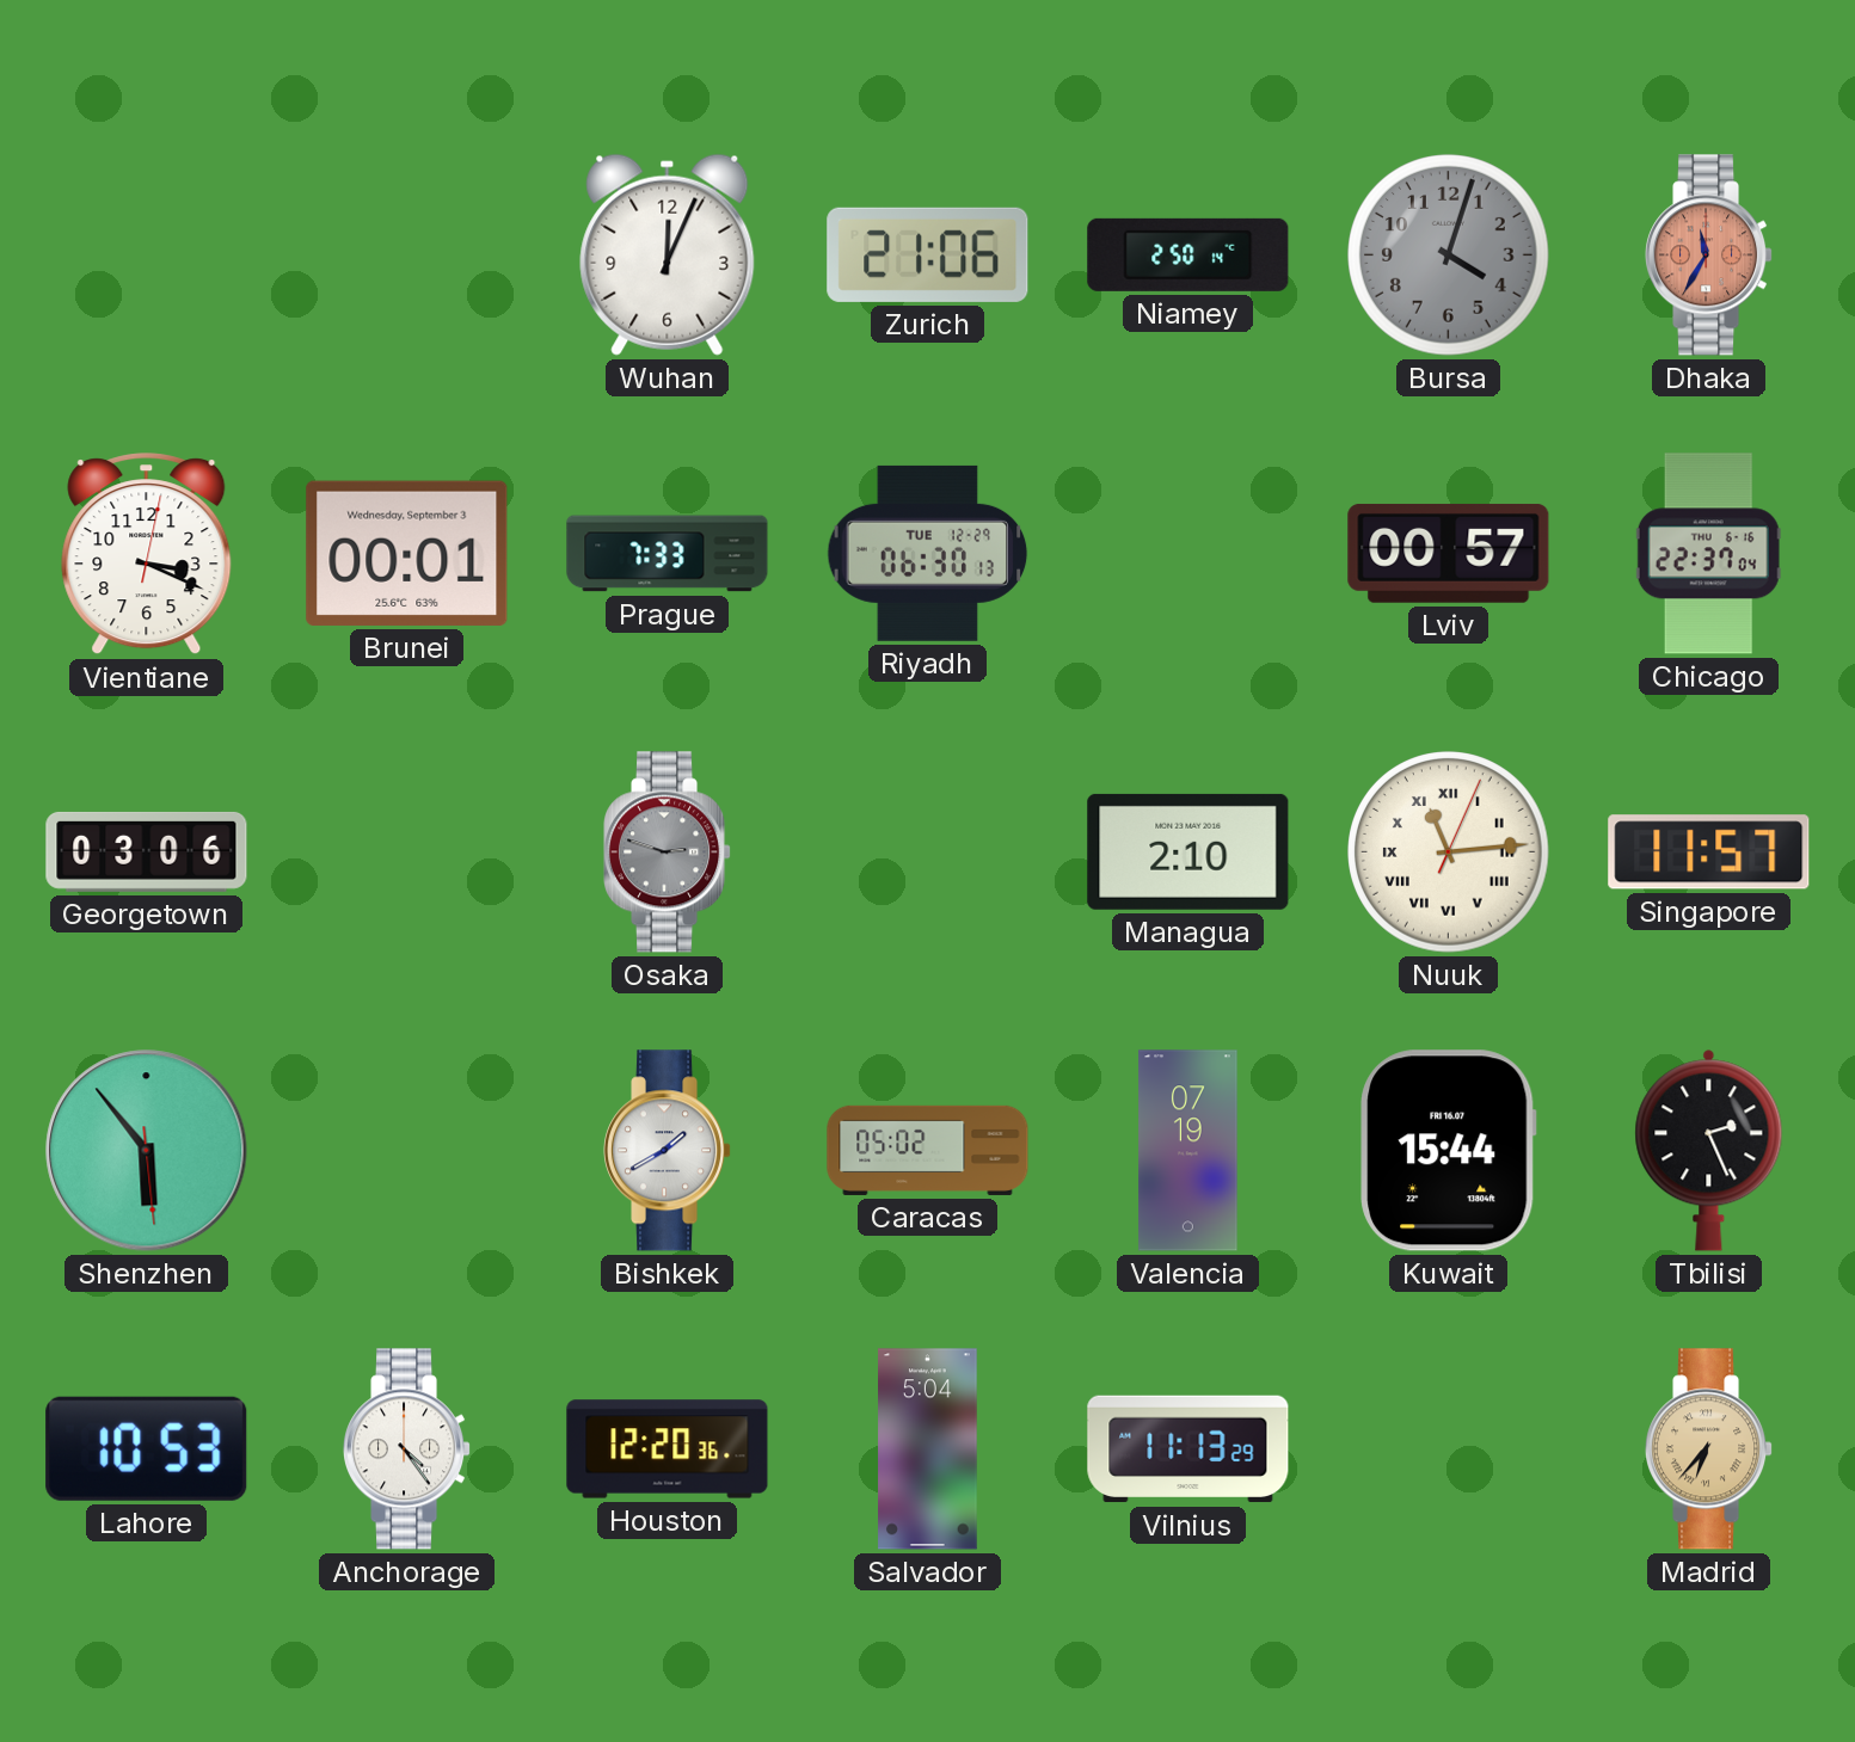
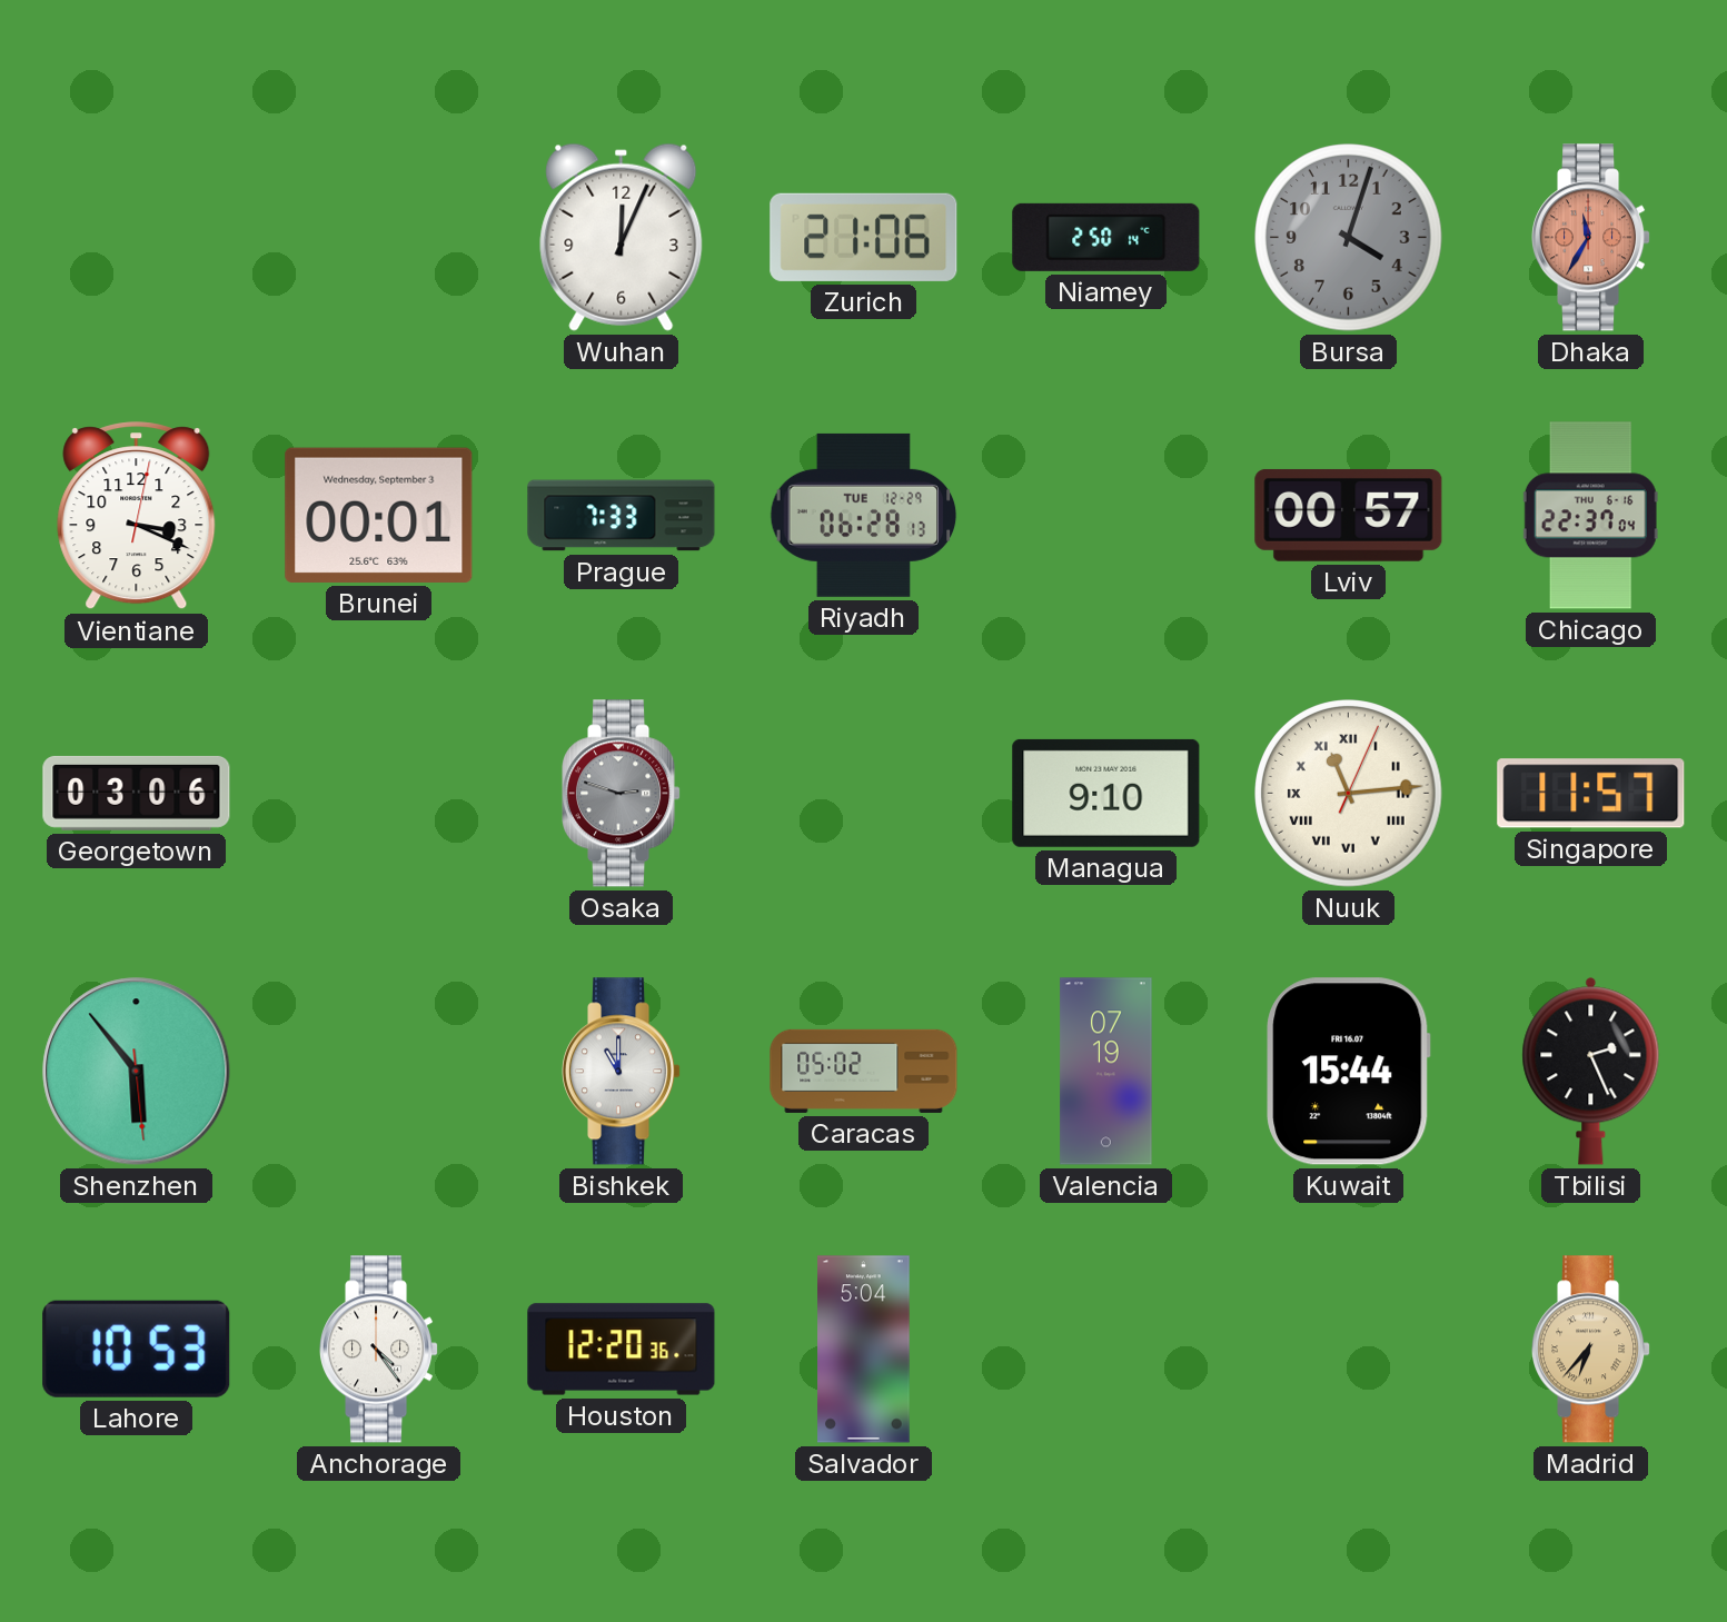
Riyadh: 06:30 -> 06:28
Managua: 2:10 -> 9:10
Bishkek: 1:40 -> 11:00
Vilnius: 11:13 -> none
